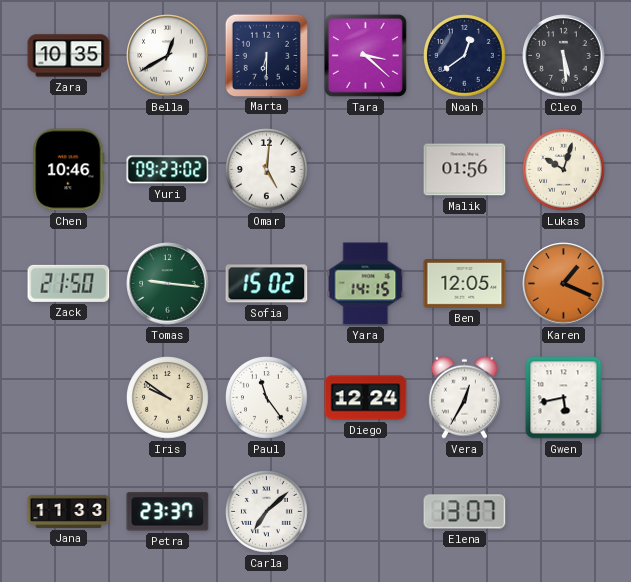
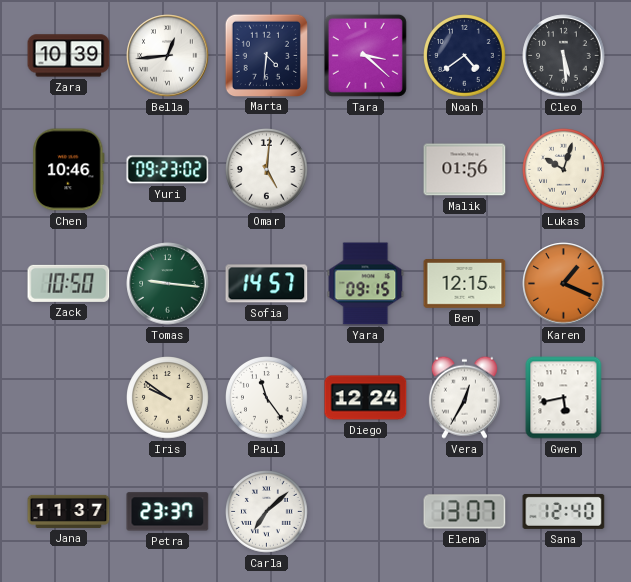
Zara: 10:35 -> 10:39
Bella: 12:40 -> 12:44
Marta: 6:30 -> 4:31
Noah: 12:39 -> 4:39
Zack: 21:50 -> 10:50
Sofia: 15:02 -> 14:57
Yara: 14:15 -> 09:15
Ben: 12:05 -> 12:15
Jana: 11:33 -> 11:37
Sana: none -> 12:40
